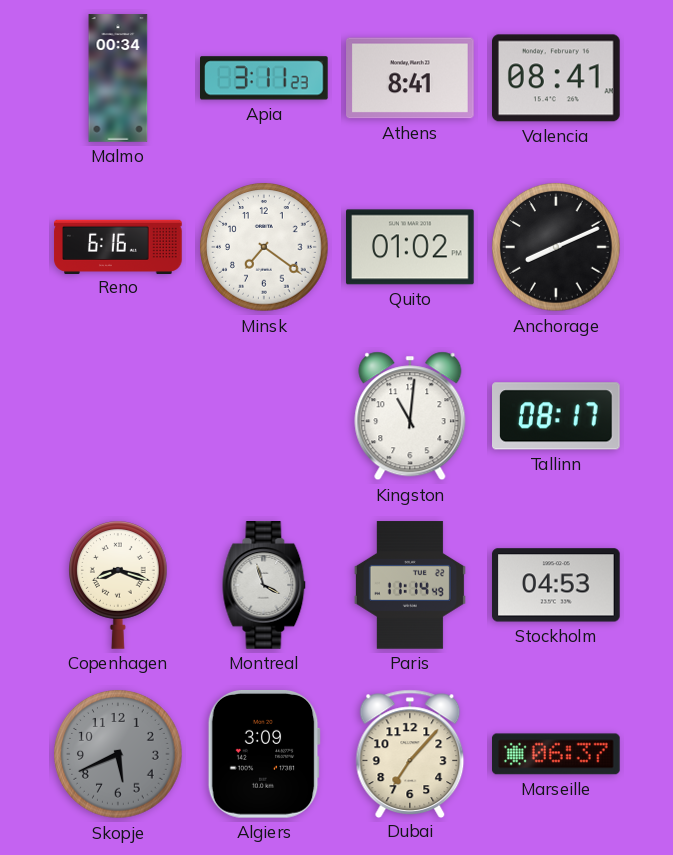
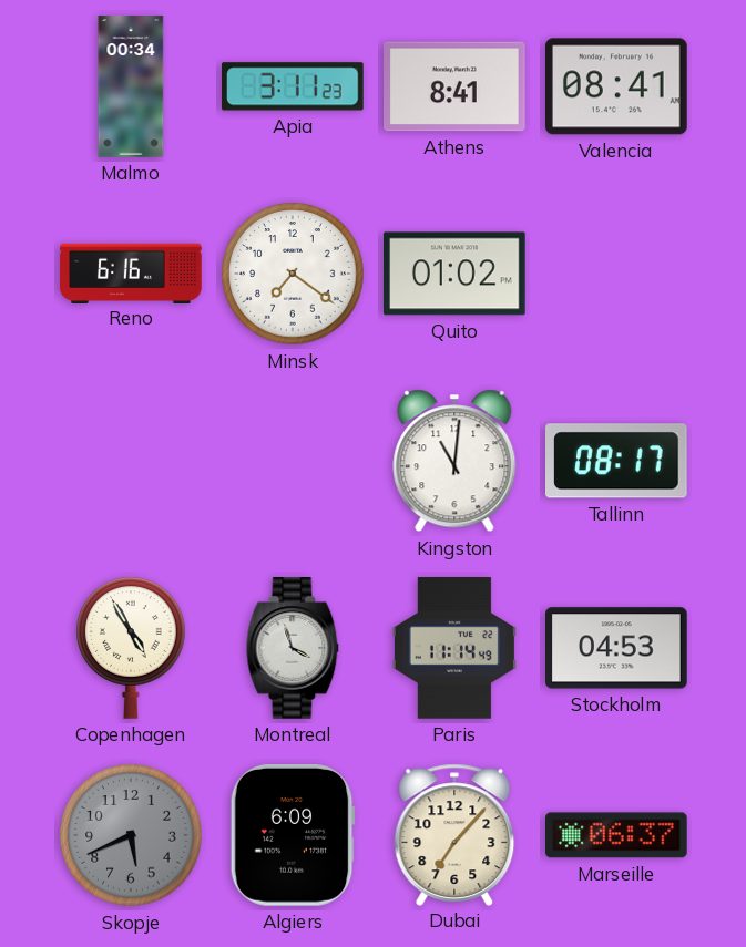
Anchorage: 8:11 -> none
Copenhagen: 8:18 -> 4:55
Algiers: 3:09 -> 6:09
